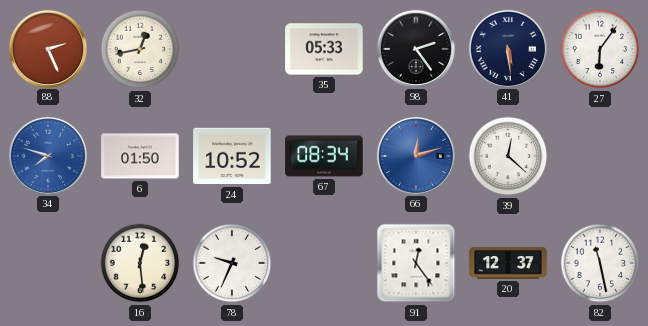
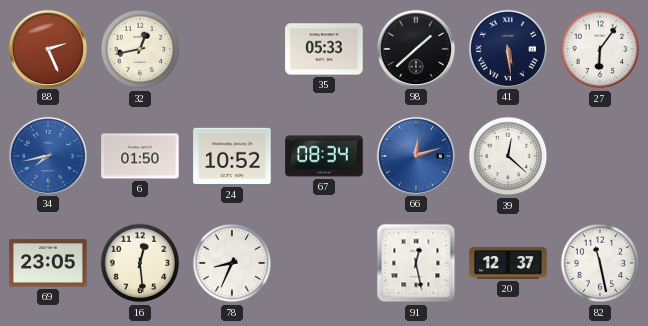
98: 2:24 -> 1:38
34: 7:48 -> 7:43
69: none -> 23:05
78: 9:34 -> 8:34
91: 12:24 -> 12:28
